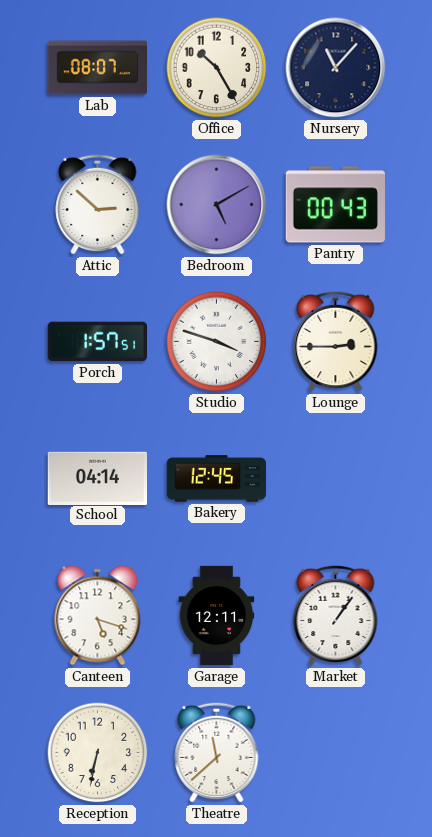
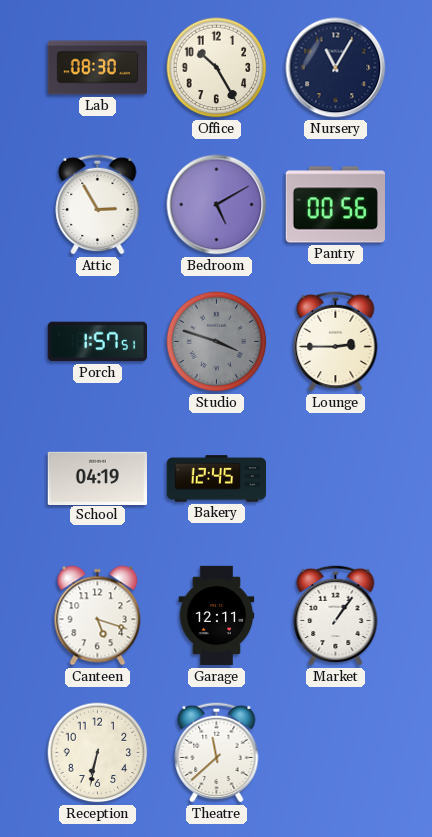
Lab: 08:07 -> 08:30
Nursery: 11:07 -> 11:05
Attic: 2:52 -> 2:55
Pantry: 00:43 -> 00:56
Studio dial: white -> grey
School: 04:14 -> 04:19
